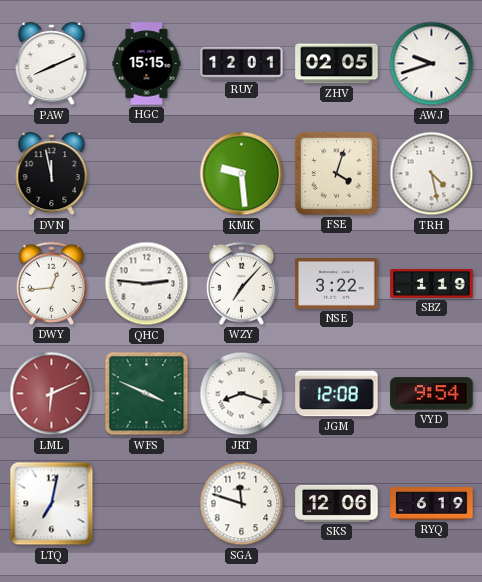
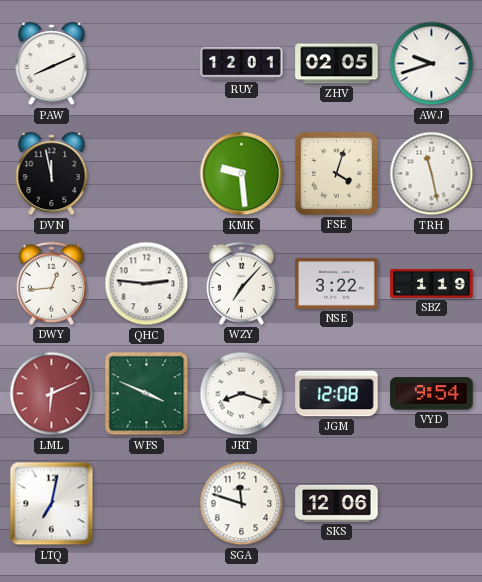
HGC: 15:15 -> none
TRH: 4:28 -> 11:28
RYQ: 6:19 -> none
